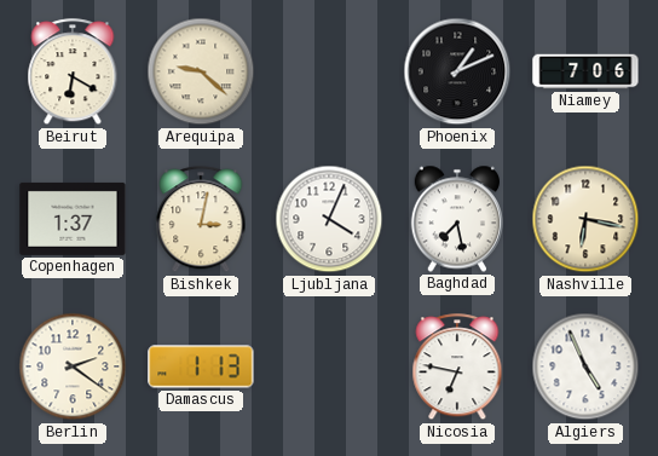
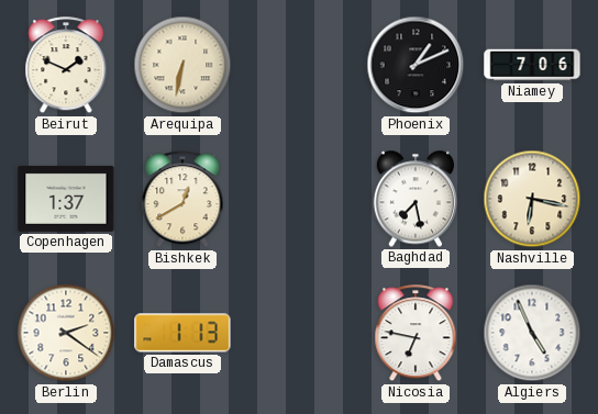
Beirut: 6:20 -> 1:49
Arequipa: 9:22 -> 6:32
Bishkek: 3:02 -> 12:40
Ljubljana: 4:04 -> none
